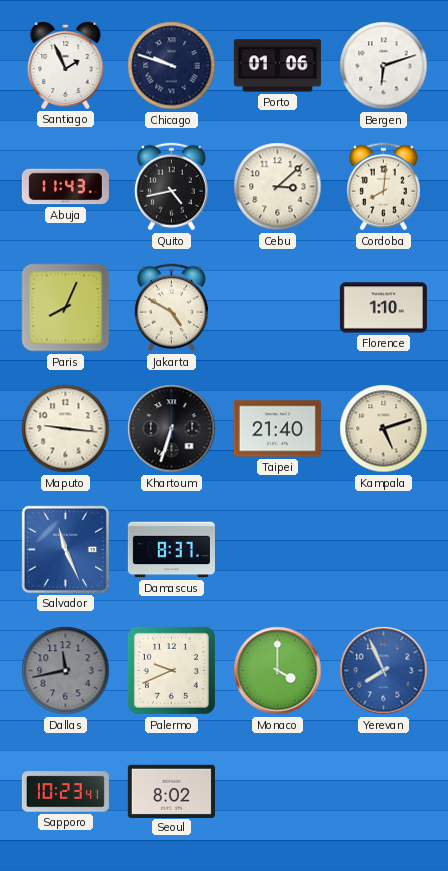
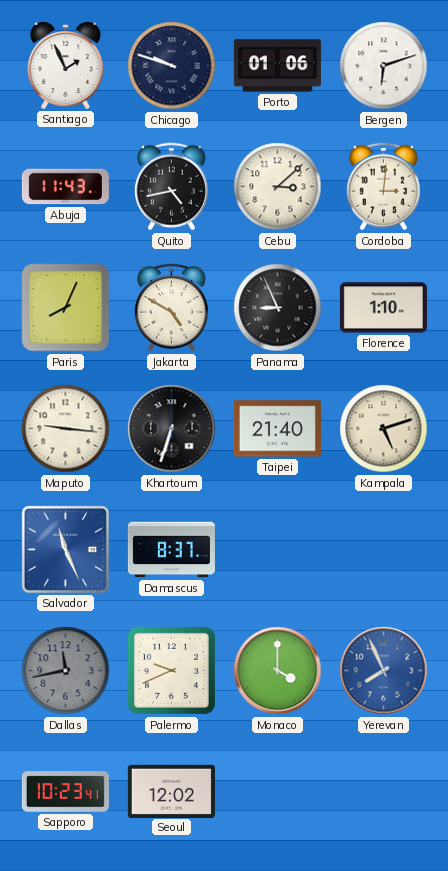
Cordoba: 8:01 -> 3:01
Panama: none -> 8:56
Seoul: 8:02 -> 12:02
